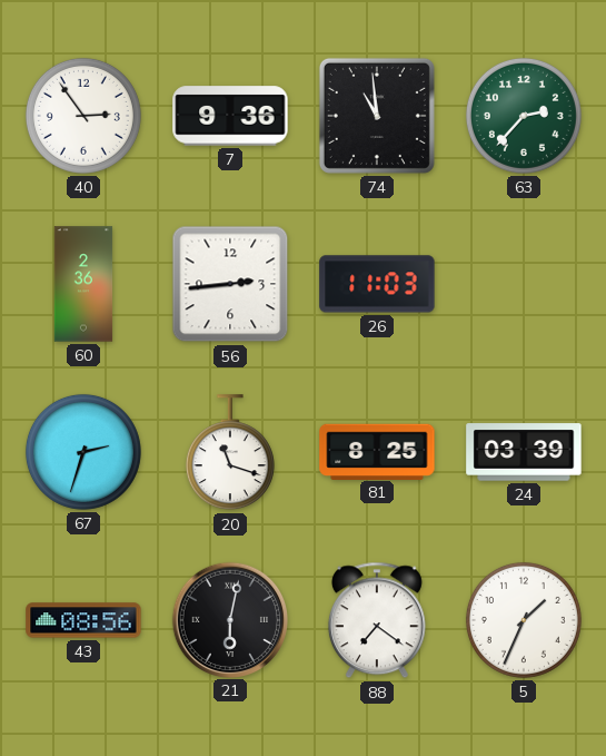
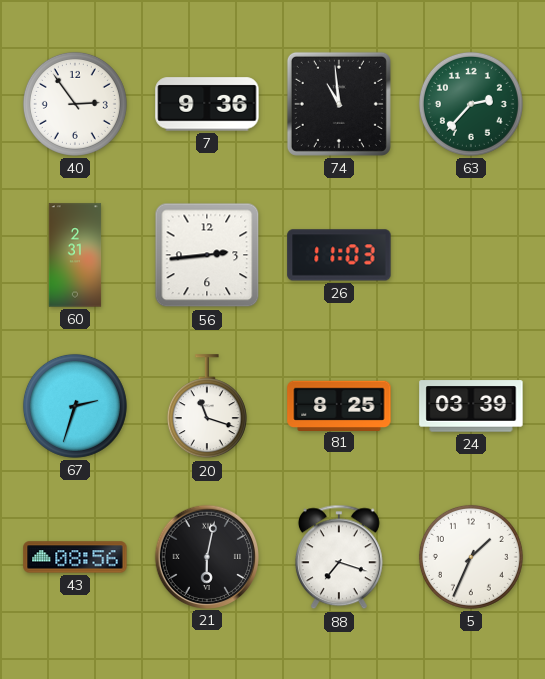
60: 2:36 -> 2:31
88: 7:21 -> 7:18
